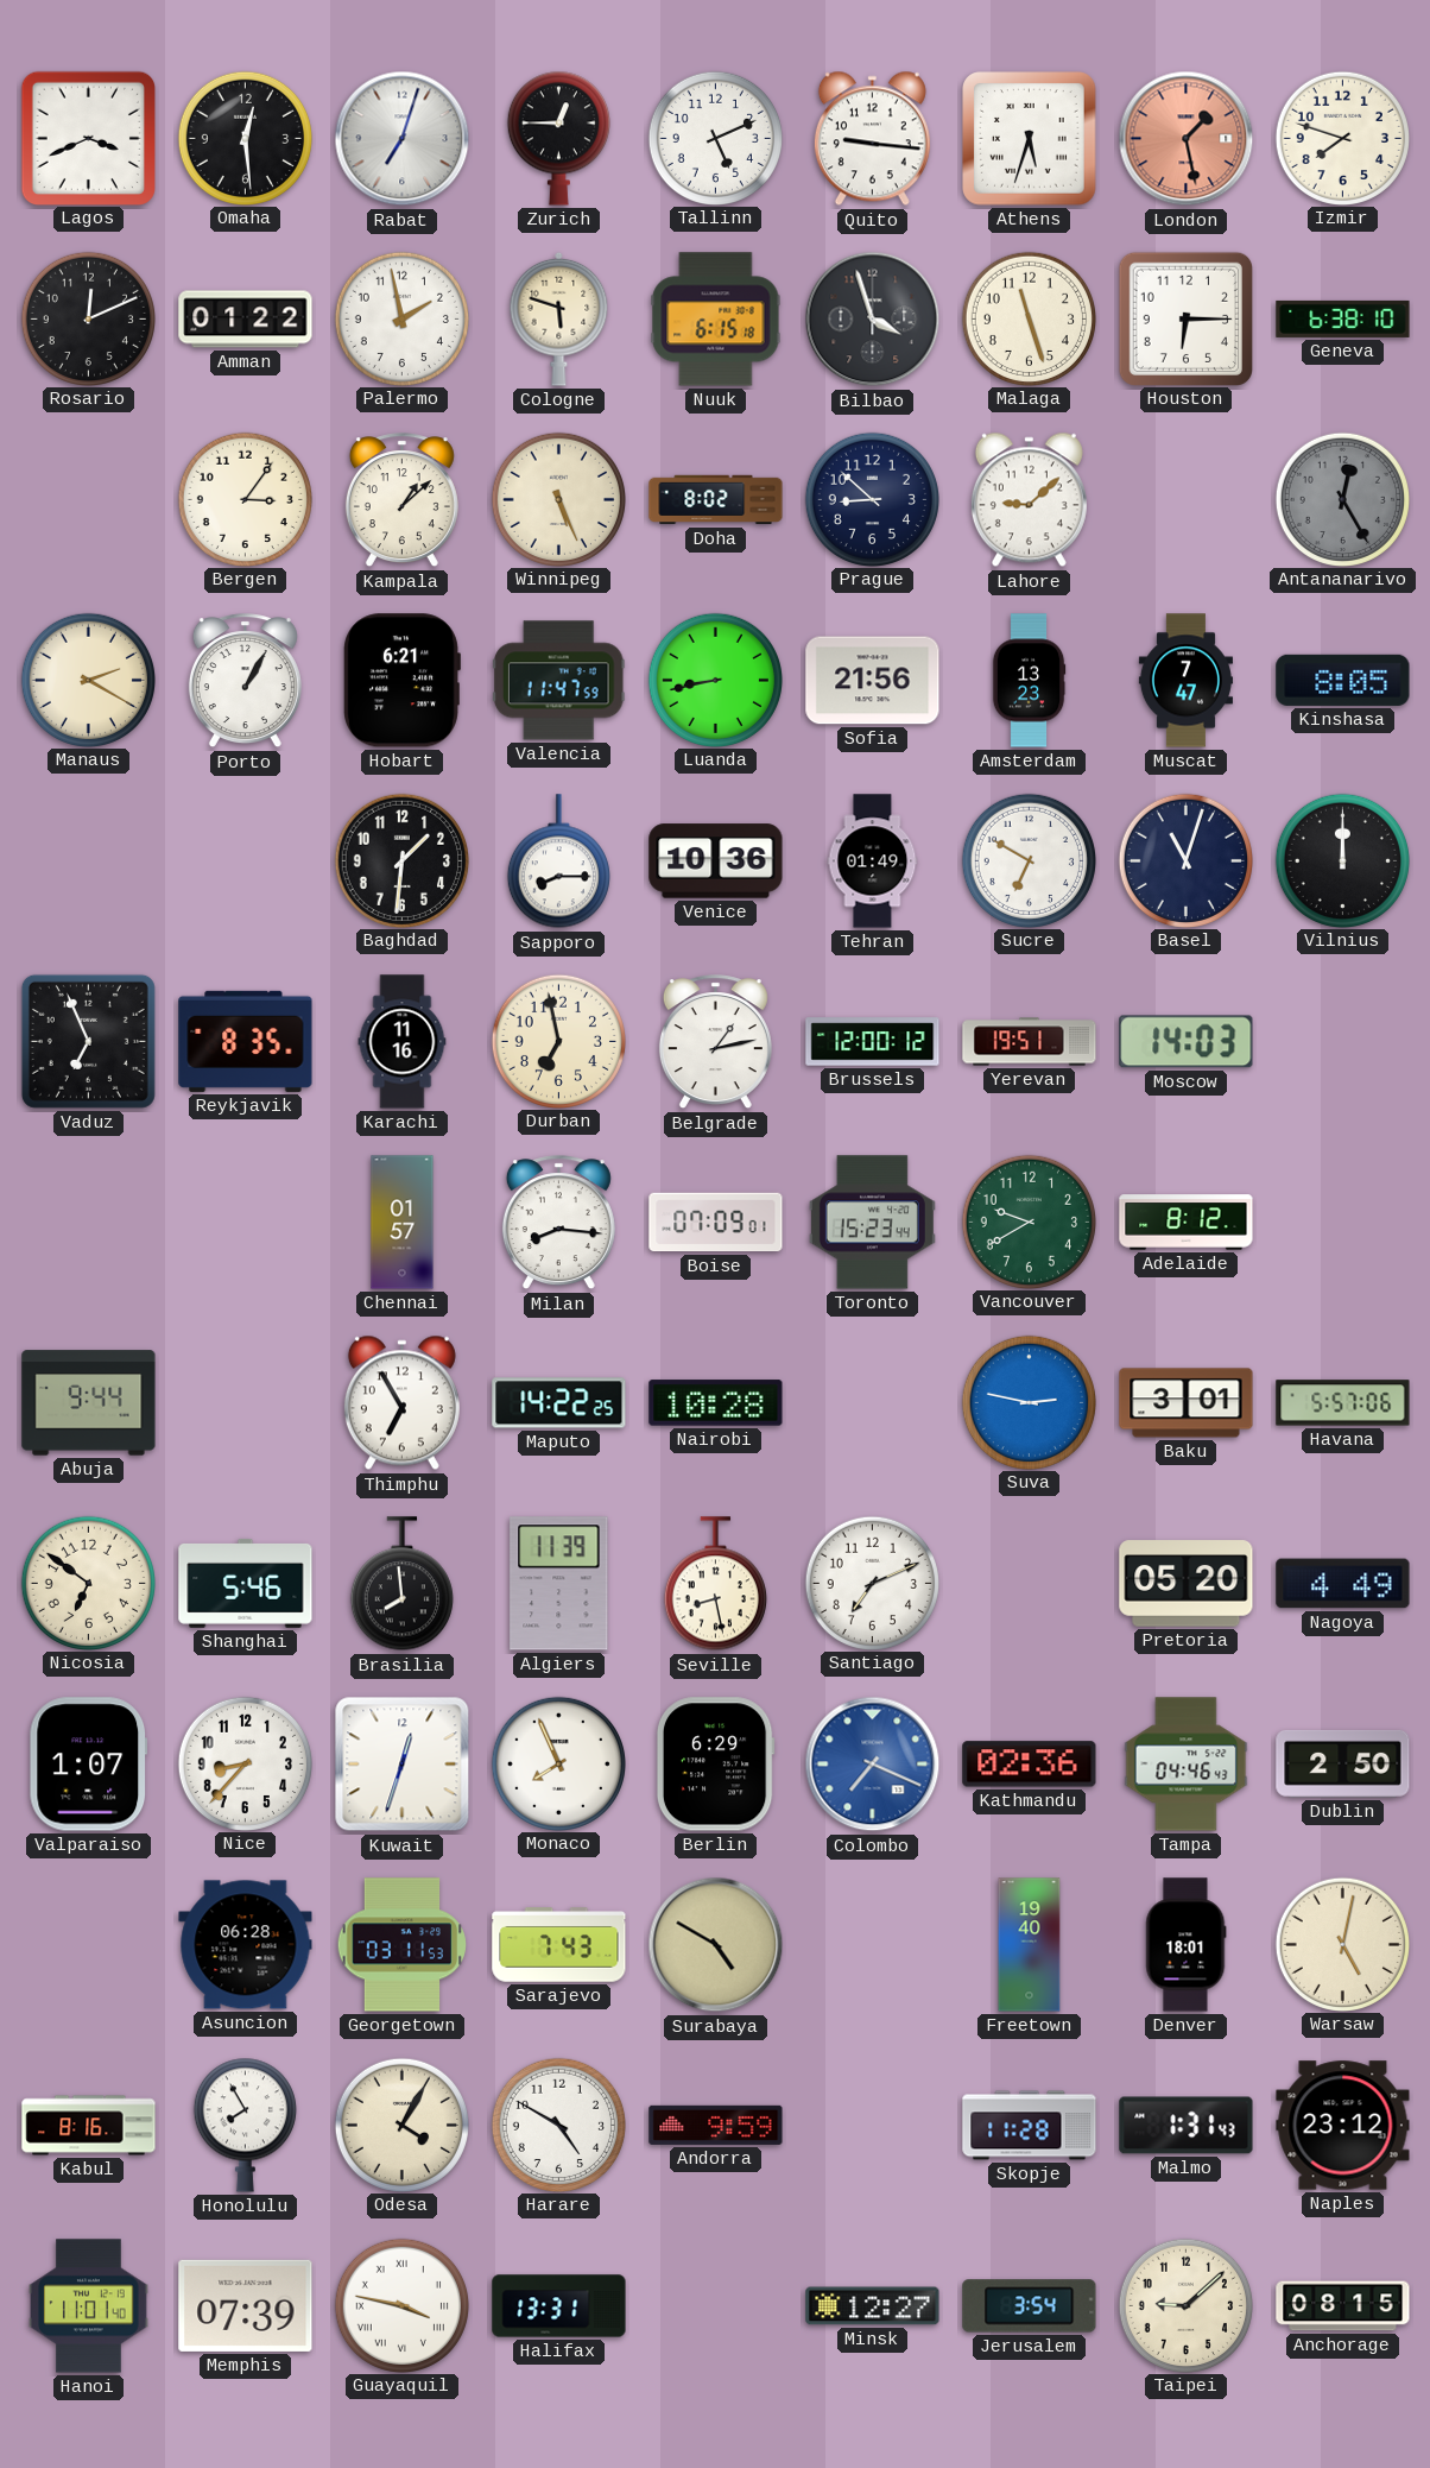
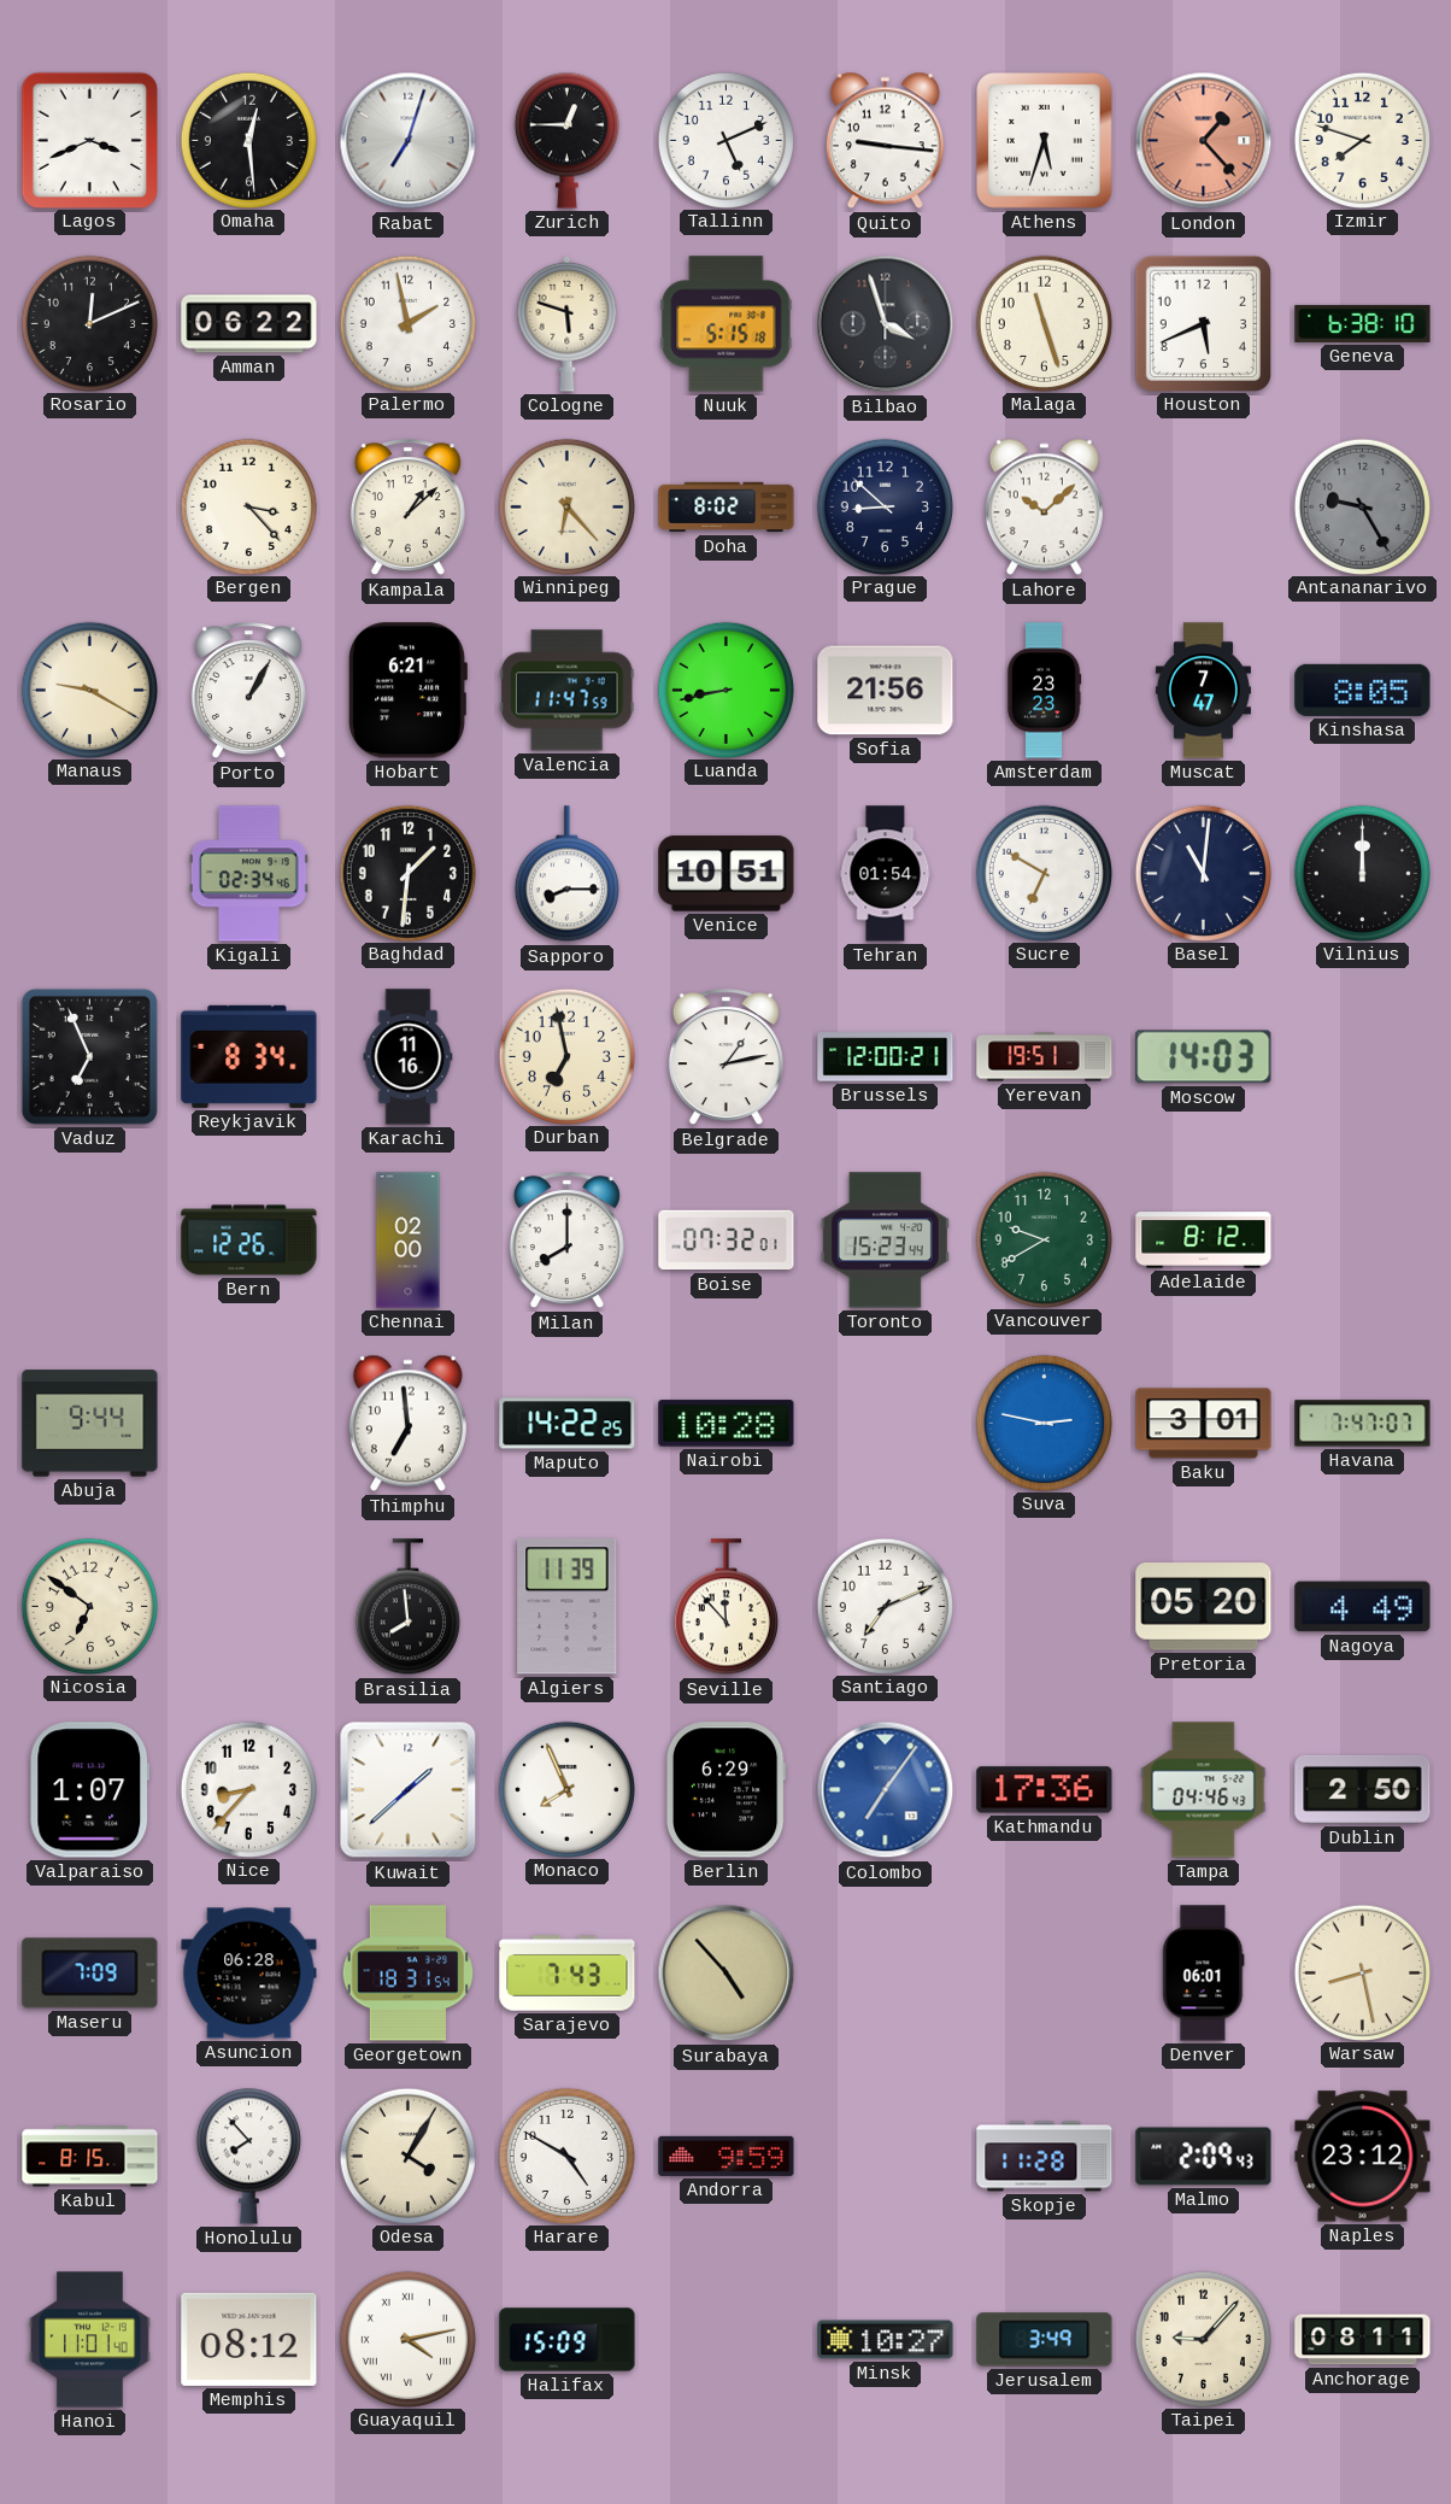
London: 1:28 -> 1:23
Amman: 01:22 -> 06:22
Nuuk: 6:15 -> 5:15
Houston: 6:15 -> 5:41
Bergen: 3:06 -> 3:23
Winnipeg: 5:26 -> 6:23
Lahore: 9:08 -> 10:08
Antananarivo: 12:25 -> 9:25
Manaus: 2:20 -> 9:20
Amsterdam: 13:23 -> 23:23
Kigali: none -> 02:34
Venice: 10:36 -> 10:51
Tehran: 01:49 -> 01:54
Basel: 11:03 -> 11:01
Reykjavik: 8:35 -> 8:34
Brussels: 12:00:12 -> 12:00:21
Bern: none -> 12:26
Chennai: 01:57 -> 02:00
Milan: 8:16 -> 8:00
Boise: 07:09 -> 07:32
Thimphu: 6:55 -> 6:59
Havana: 5:57 -> 7:47
Shanghai: 5:46 -> none
Seville: 8:28 -> 11:53
Kuwait: 12:33 -> 1:38
Colombo: 7:19 -> 7:06
Kathmandu: 02:36 -> 17:36
Maseru: none -> 7:09
Georgetown: 03:11 -> 18:31
Surabaya: 4:50 -> 4:53
Freetown: 19:40 -> none
Denver: 18:01 -> 06:01
Warsaw: 5:02 -> 8:28
Kabul: 8:16 -> 8:15
Honolulu: 7:55 -> 7:53
Malmo: 1:31 -> 2:09
Memphis: 07:39 -> 08:12
Guayaquil: 3:47 -> 4:13
Halifax: 13:31 -> 15:09
Minsk: 12:27 -> 10:27
Jerusalem: 3:54 -> 3:49
Taipei: 9:08 -> 9:07
Anchorage: 08:15 -> 08:11
